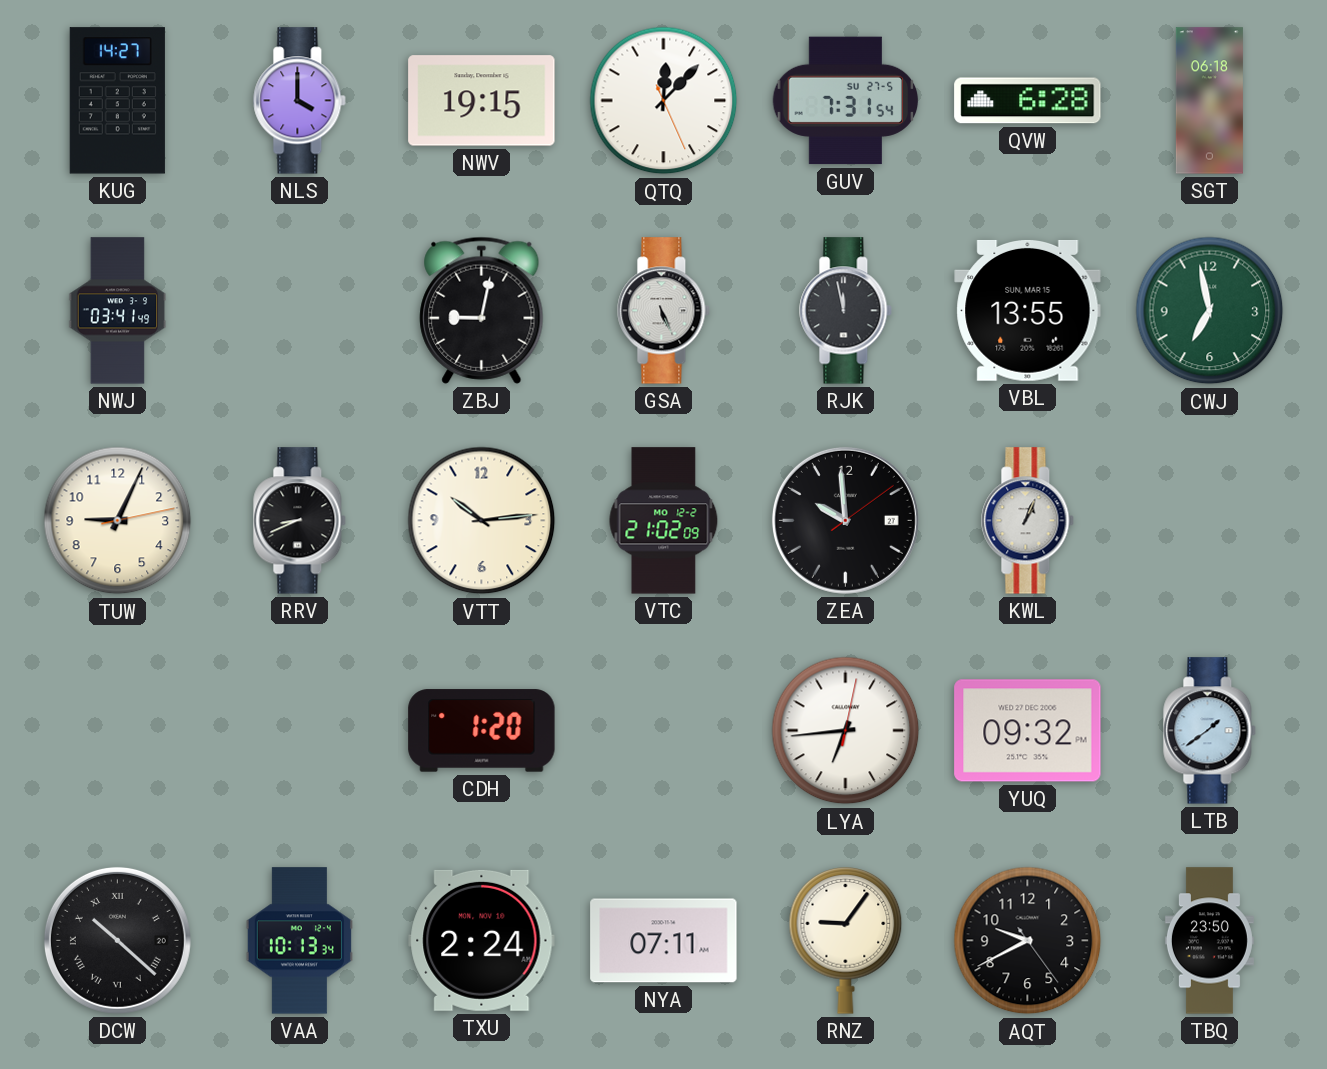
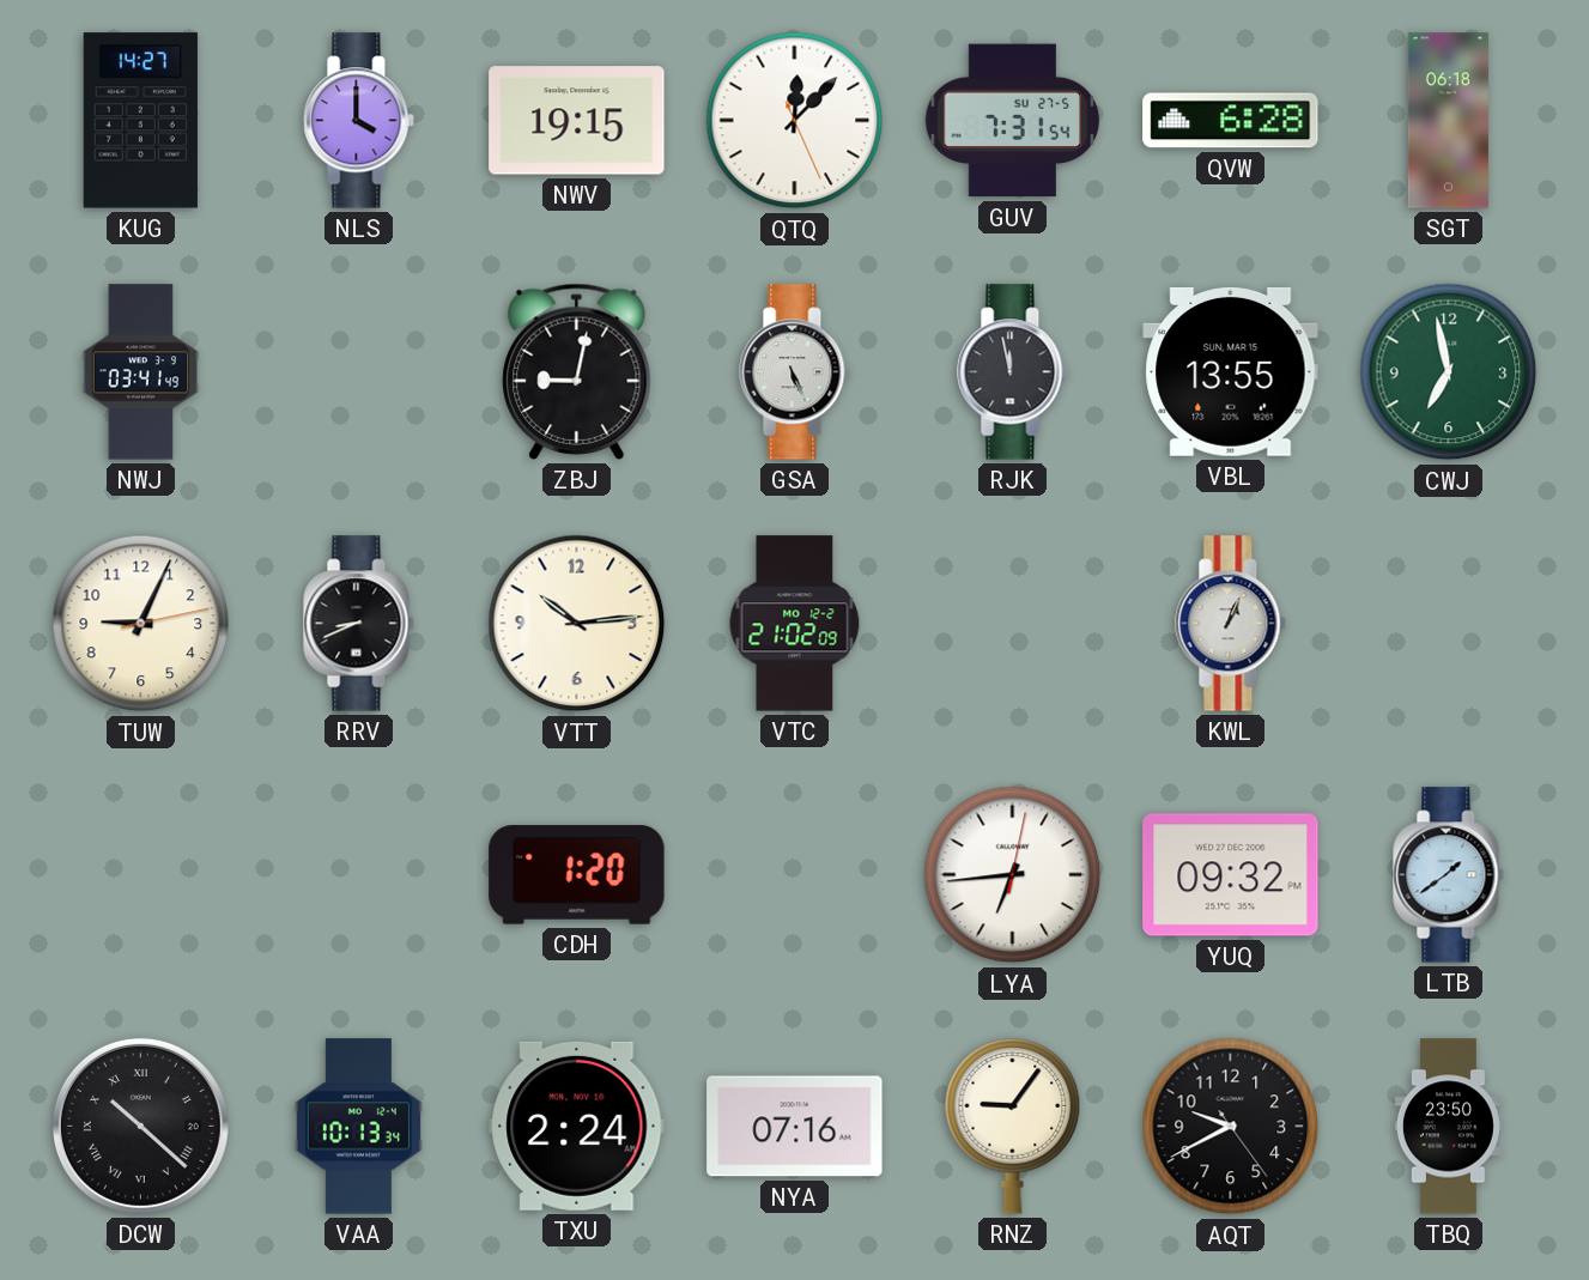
ZEA: 9:59 -> none
NYA: 07:11 -> 07:16
